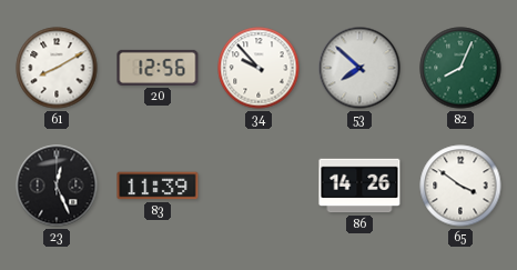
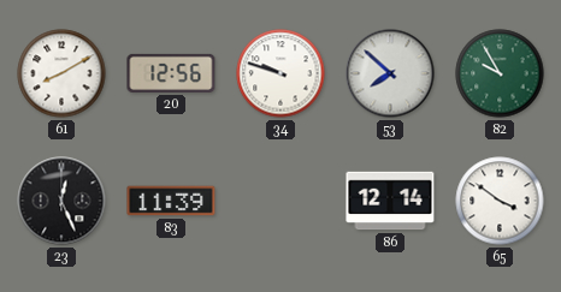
34: 9:53 -> 9:48
82: 8:04 -> 9:55
86: 14:26 -> 12:14
